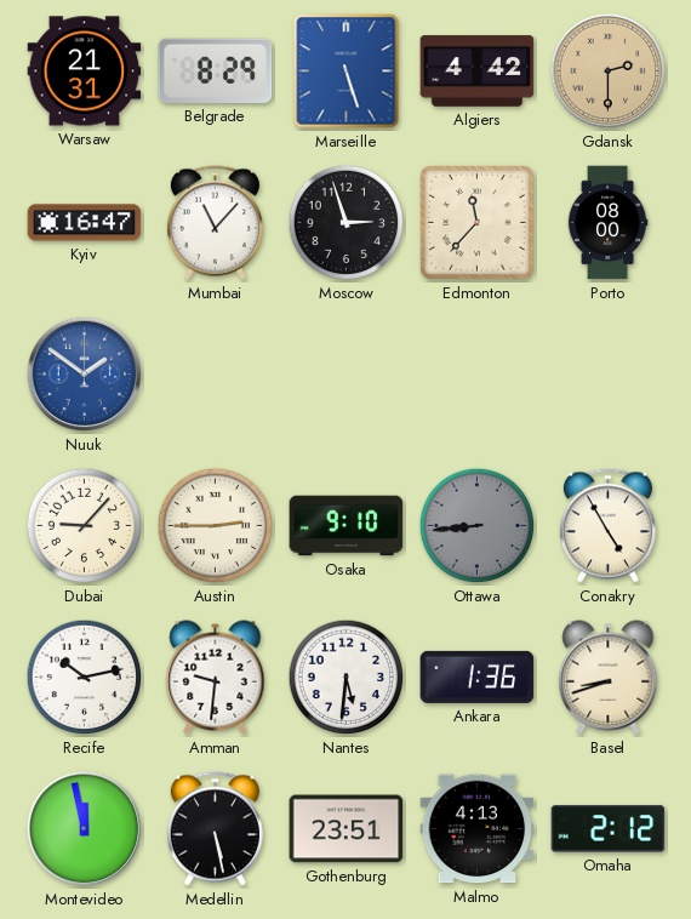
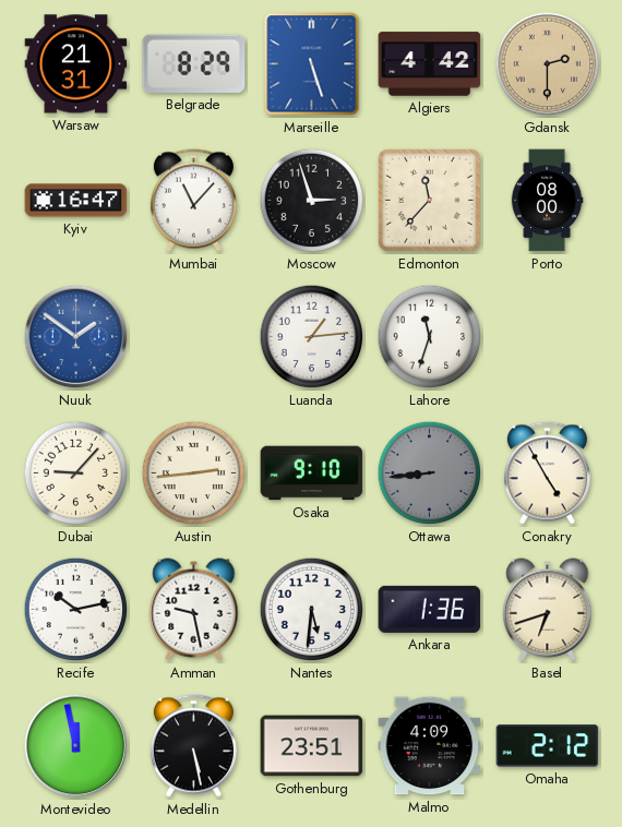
Luanda: none -> 1:14
Lahore: none -> 11:33
Austin: 2:45 -> 2:44
Amman: 9:31 -> 9:28
Basel: 8:42 -> 6:42
Malmo: 4:13 -> 4:09
